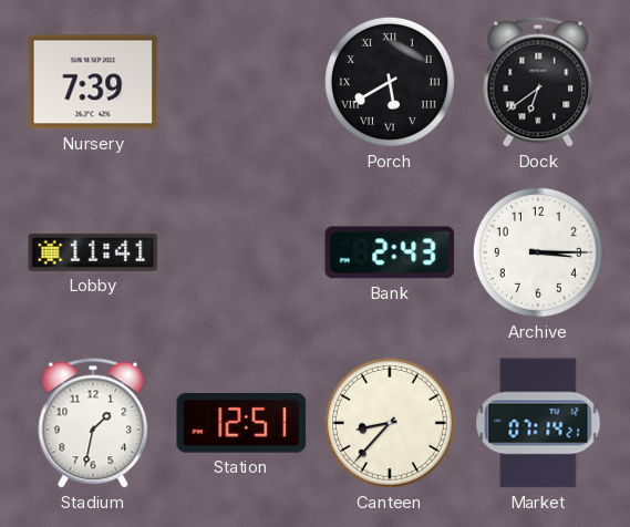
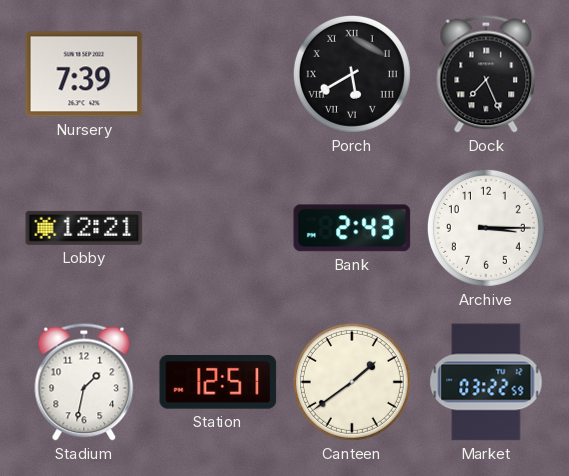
Dock: 6:39 -> 7:26
Lobby: 11:41 -> 12:21
Canteen: 8:37 -> 1:39
Market: 07:14 -> 03:22
